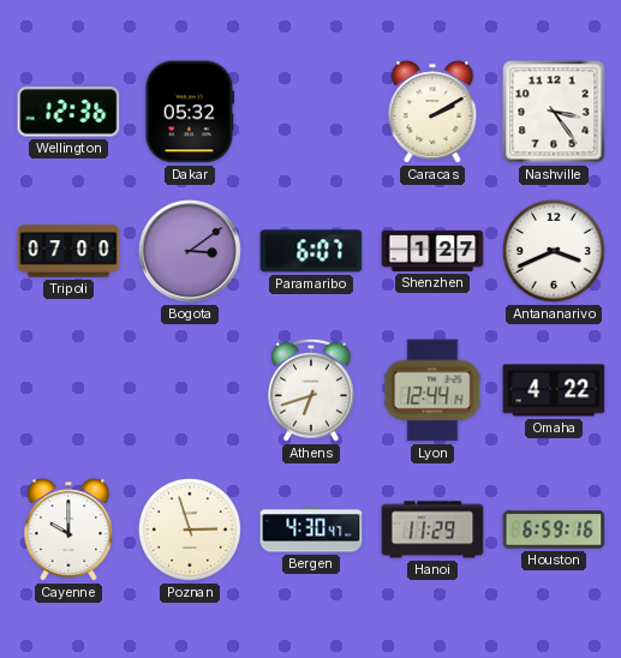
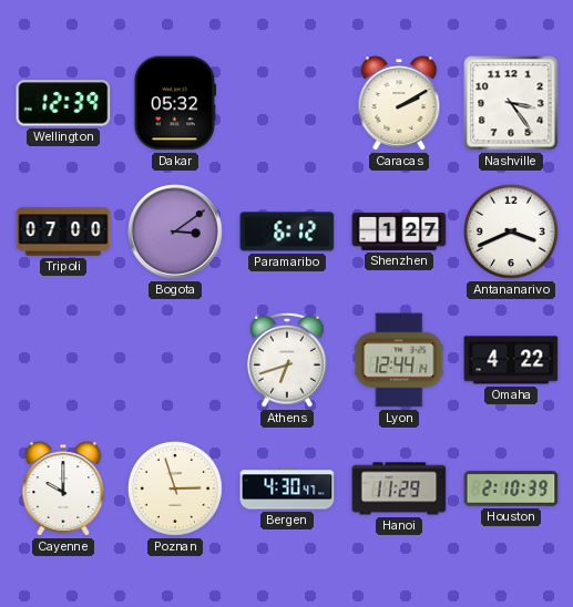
Wellington: 12:36 -> 12:39
Paramaribo: 6:07 -> 6:12
Houston: 6:59 -> 2:10
